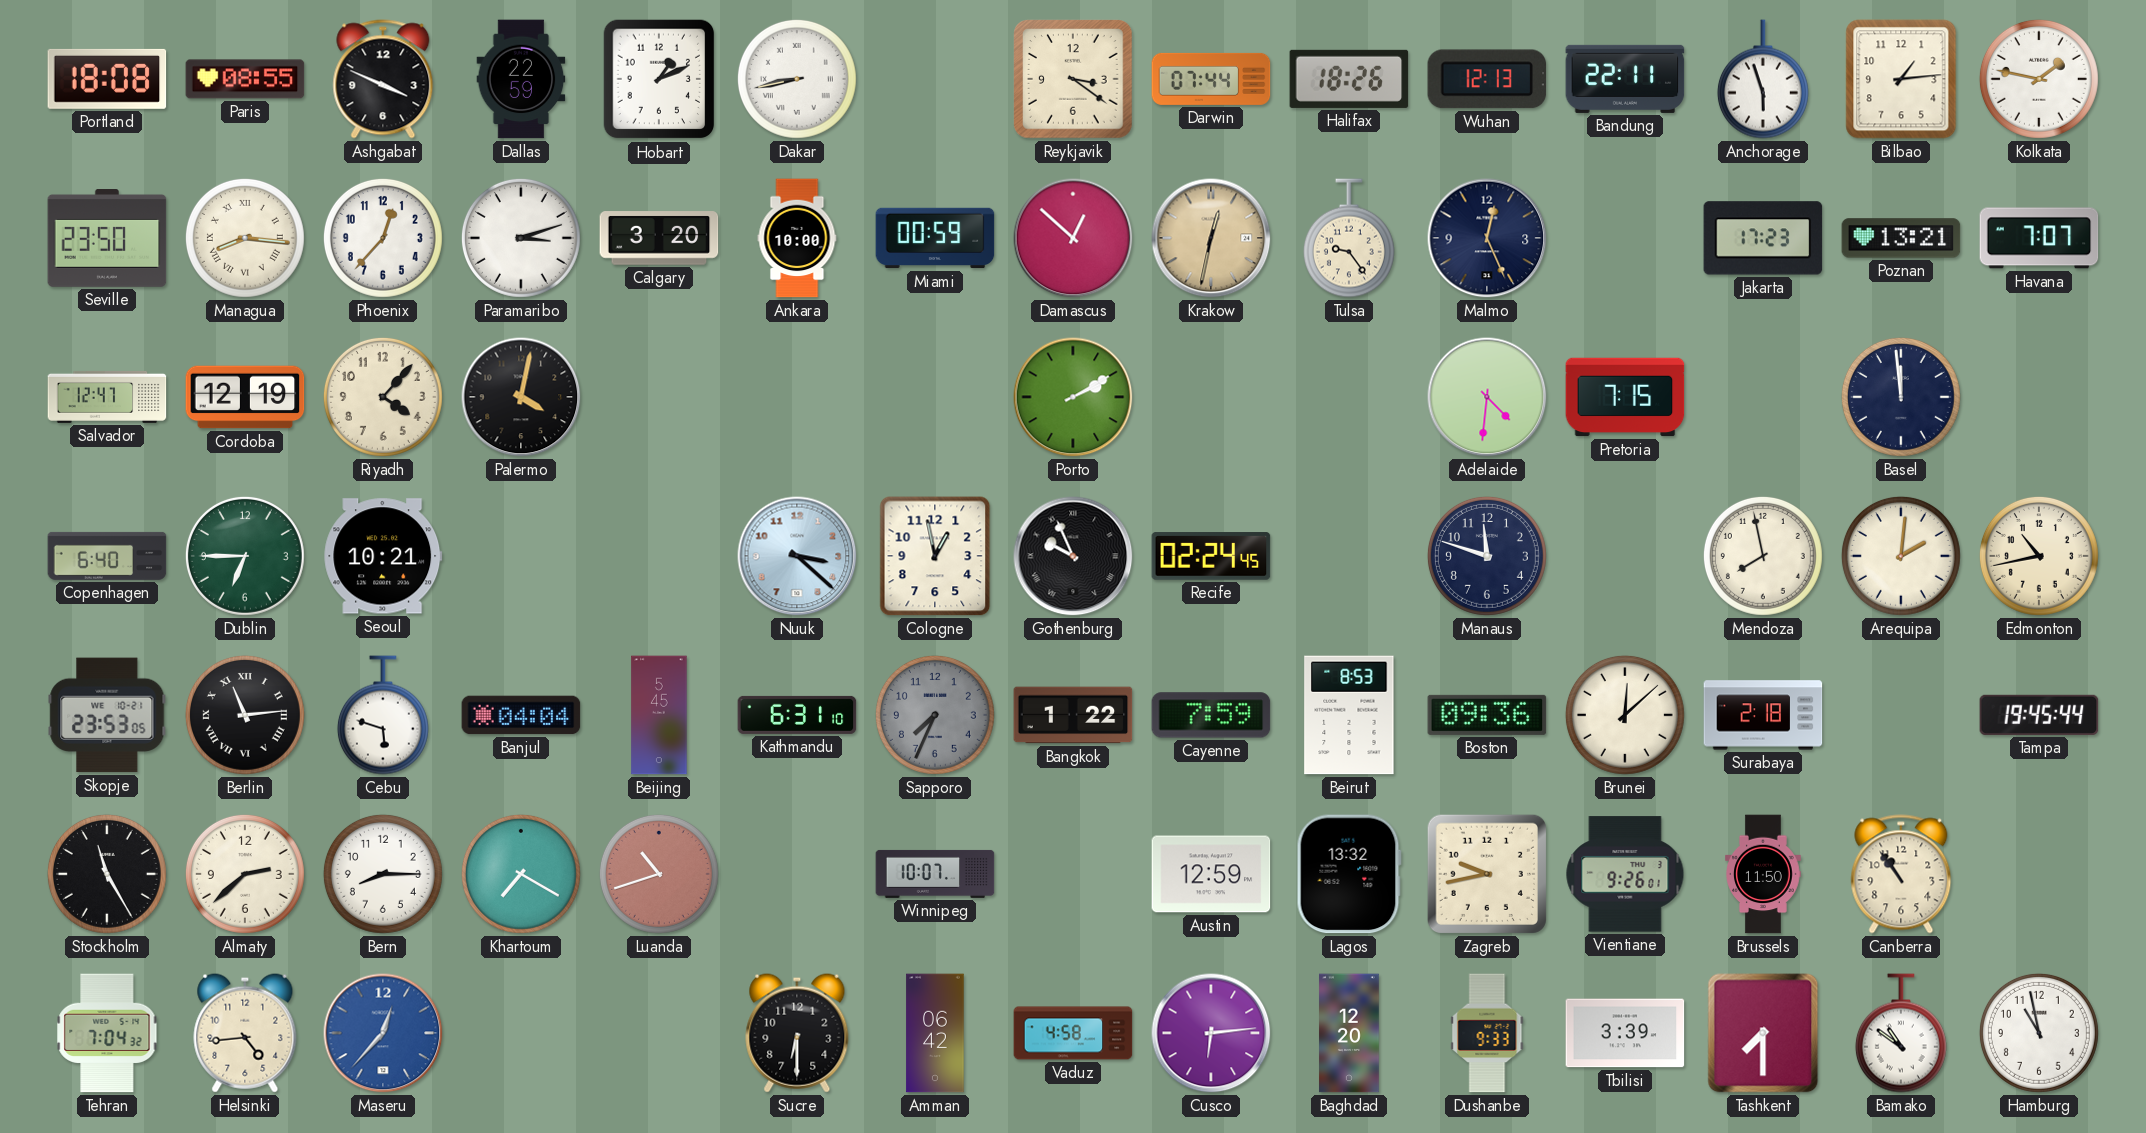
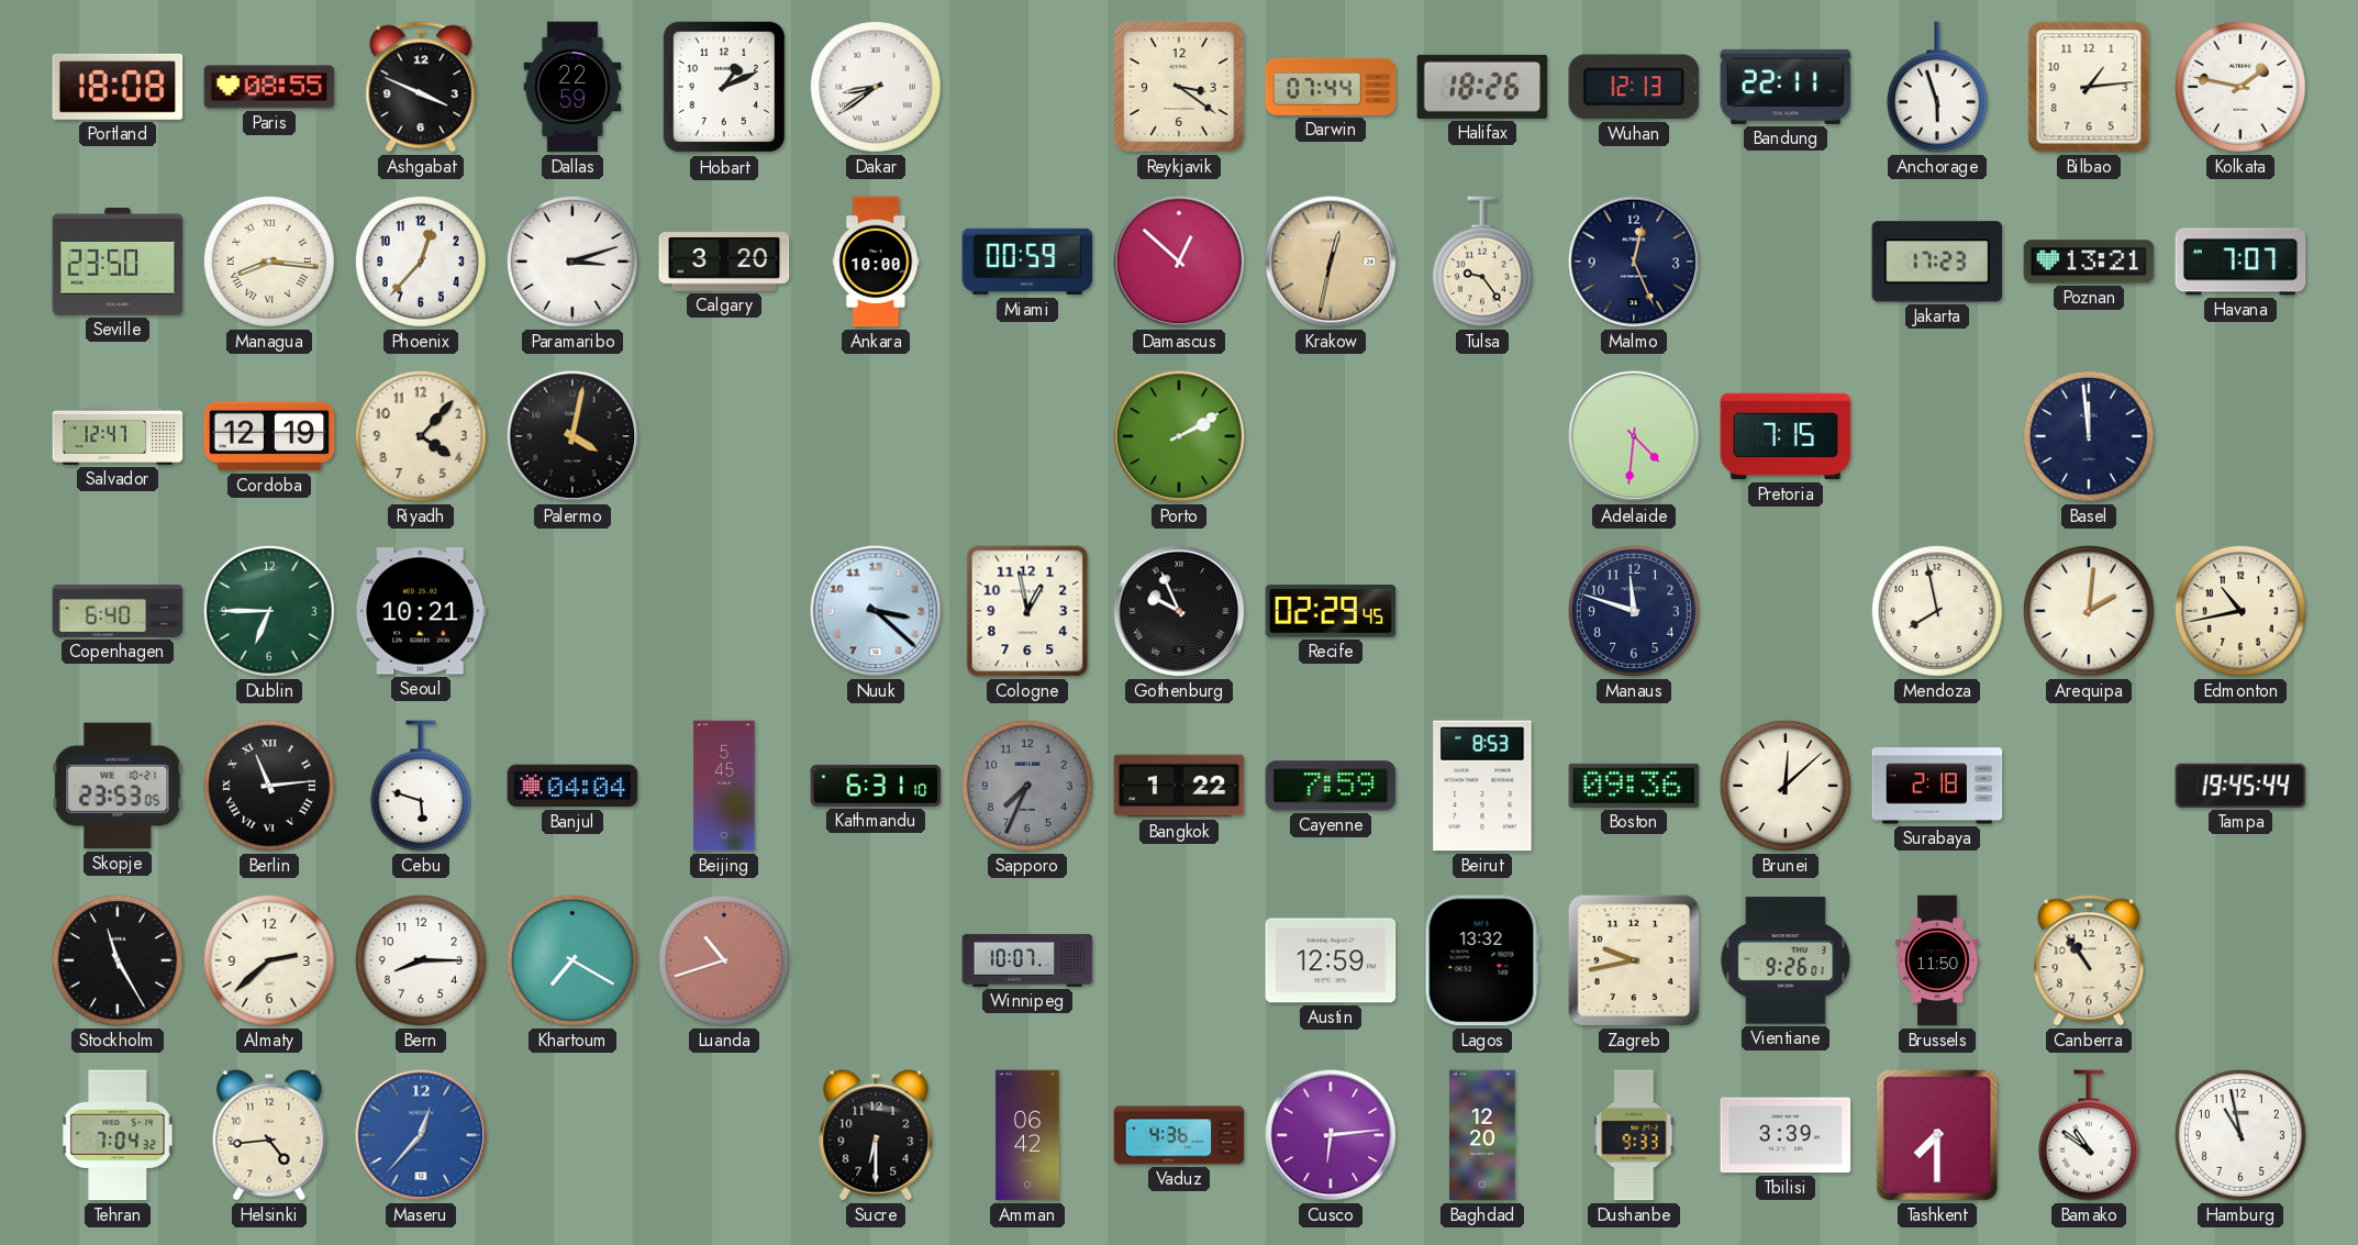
Dakar: 8:43 -> 8:39
Recife: 02:24 -> 02:29
Vaduz: 4:58 -> 4:36
